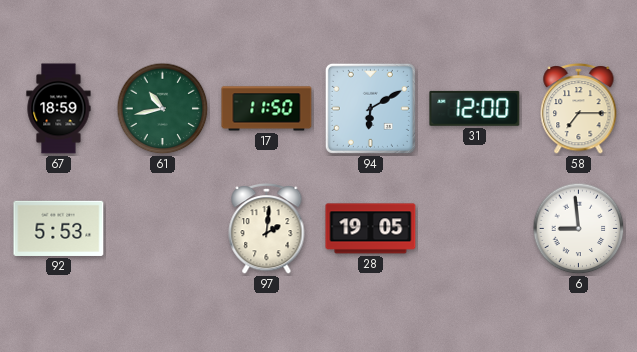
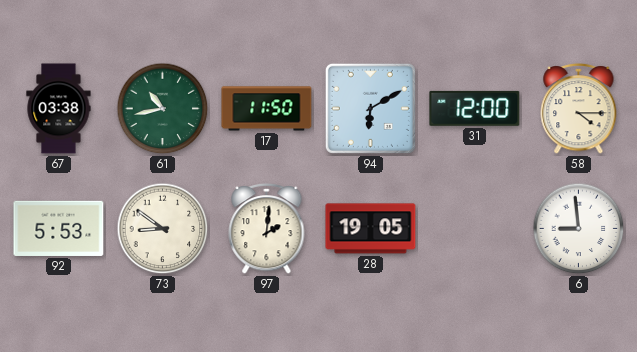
67: 18:59 -> 03:38
58: 7:15 -> 4:15
73: none -> 8:51
